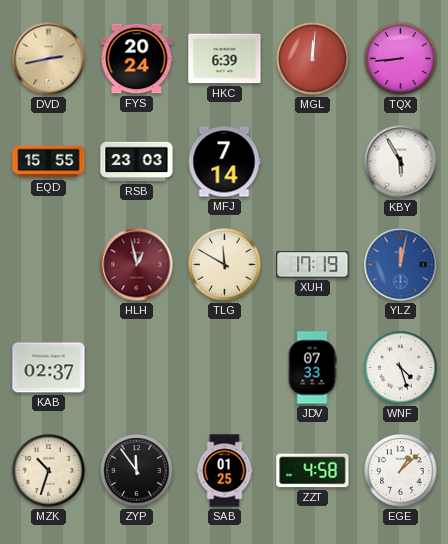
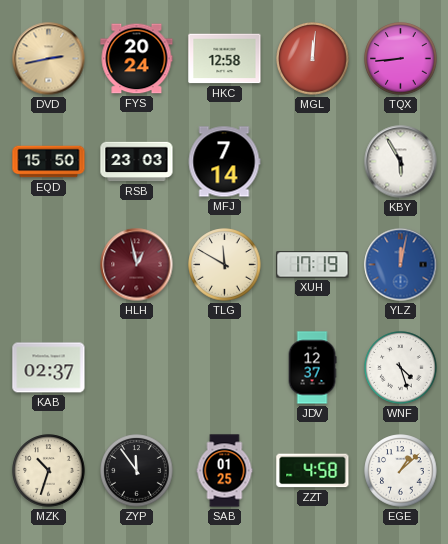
HKC: 6:39 -> 12:58
EQD: 15:55 -> 15:50
JDV: 07:33 -> 12:37
